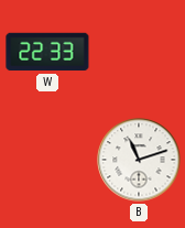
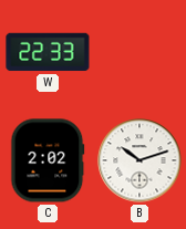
C: none -> 2:02
B: 11:12 -> 10:12
